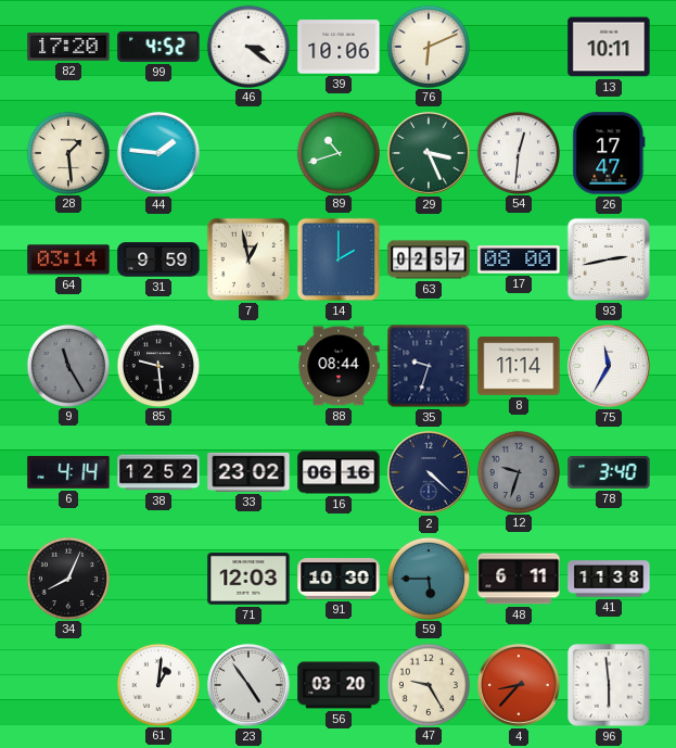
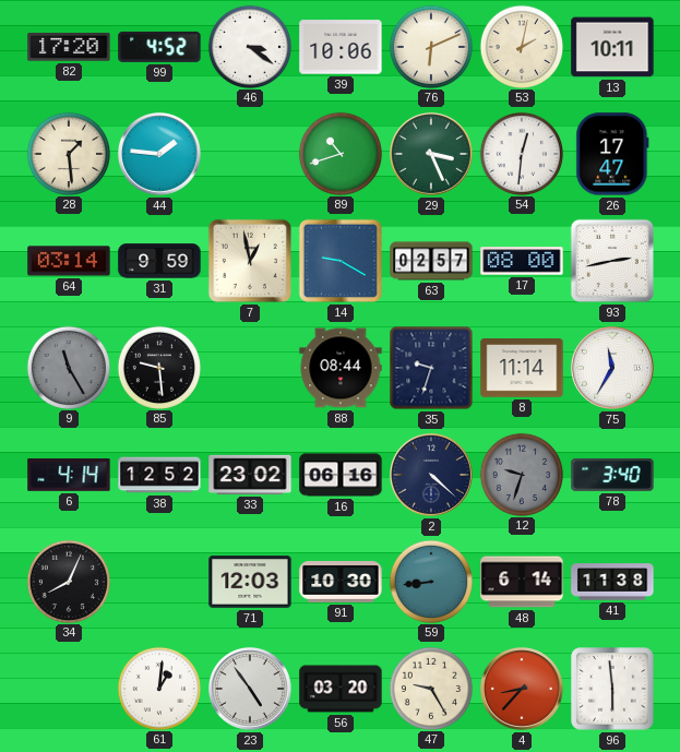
53: none -> 2:02
14: 2:00 -> 9:20
59: 5:45 -> 8:44
48: 6:11 -> 6:14
